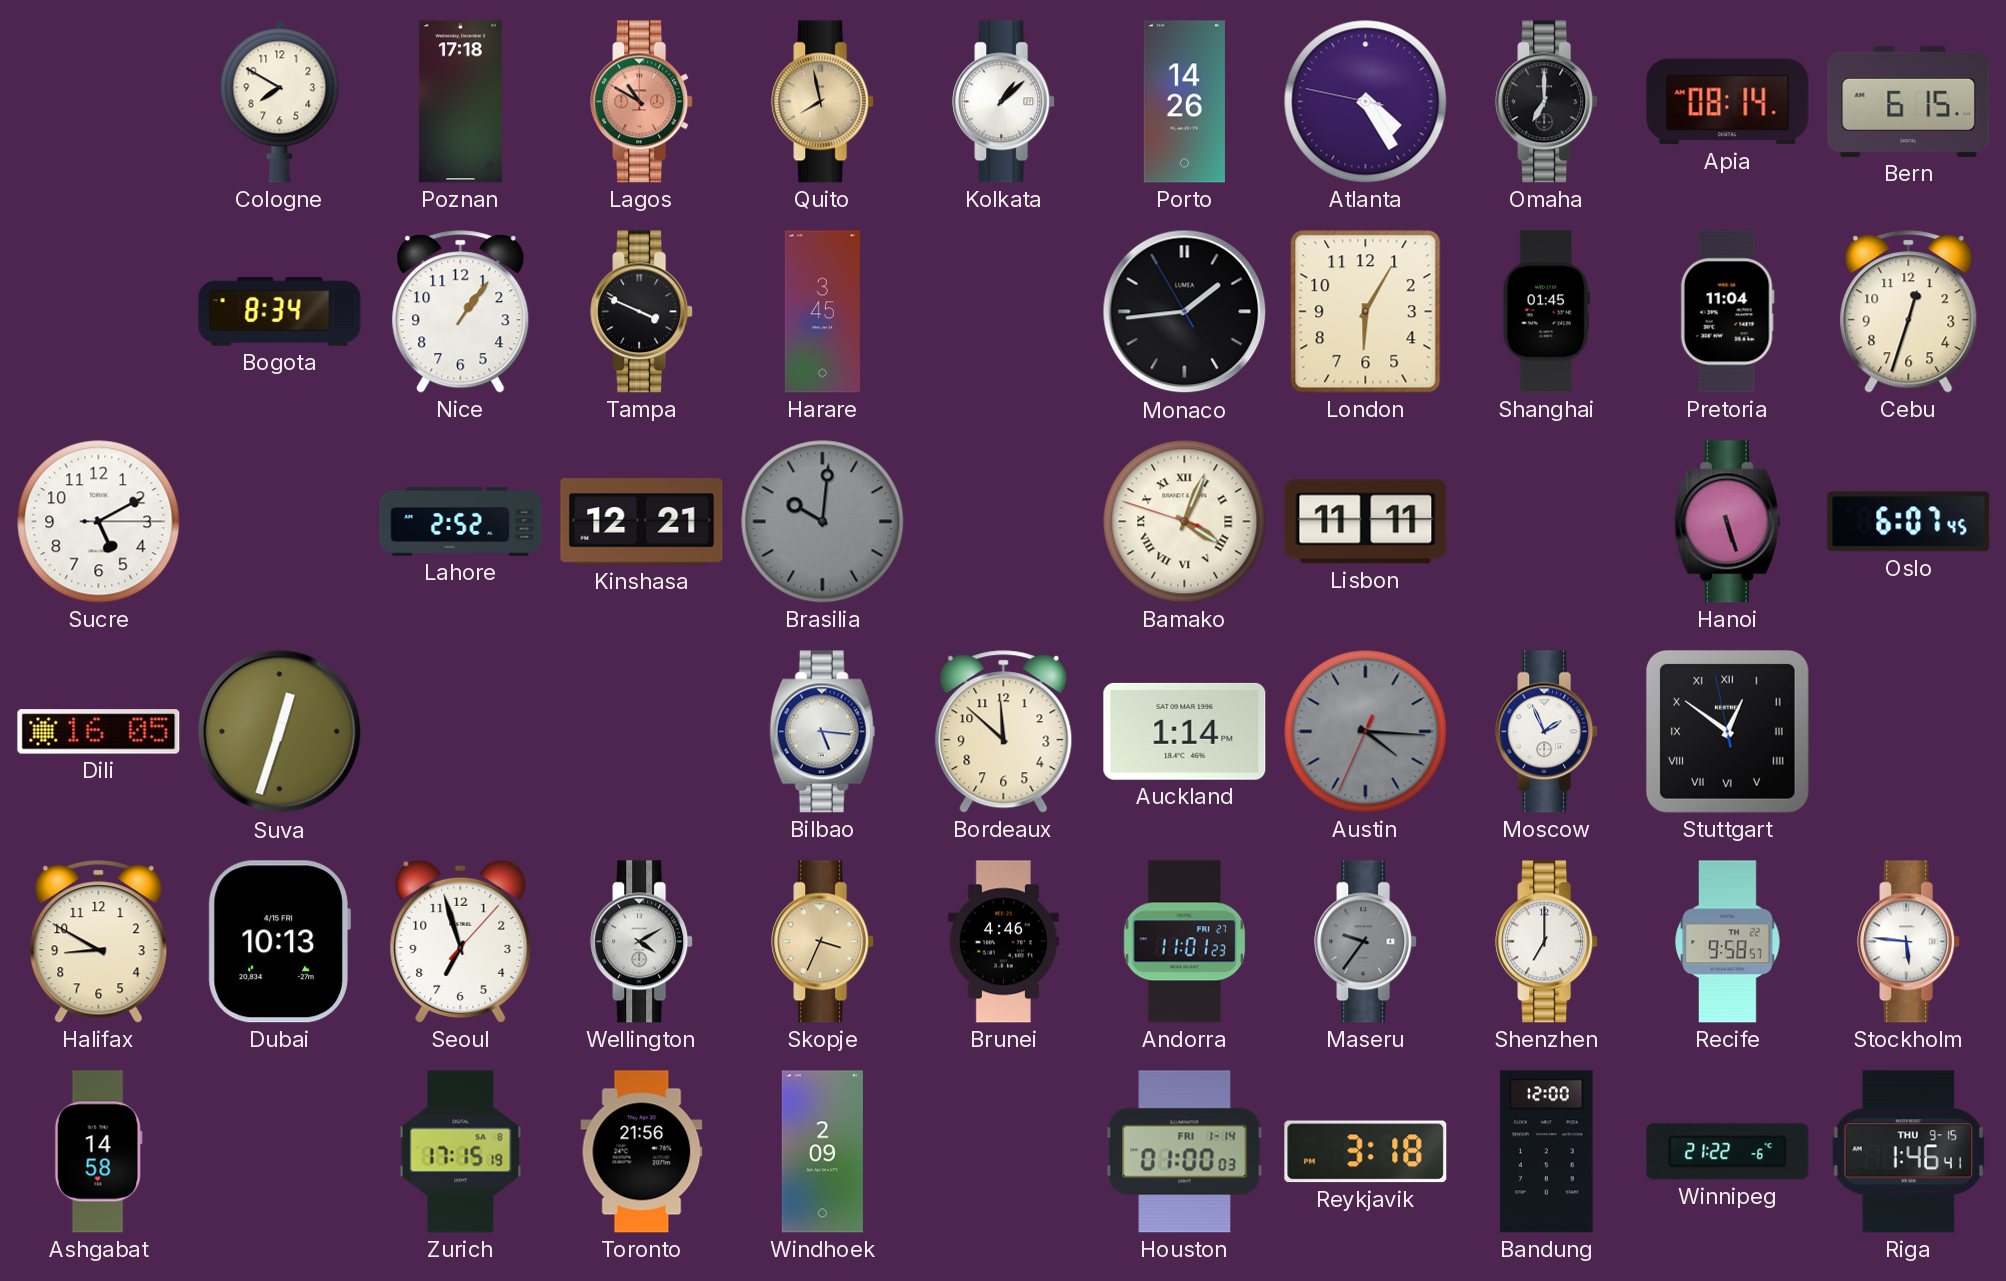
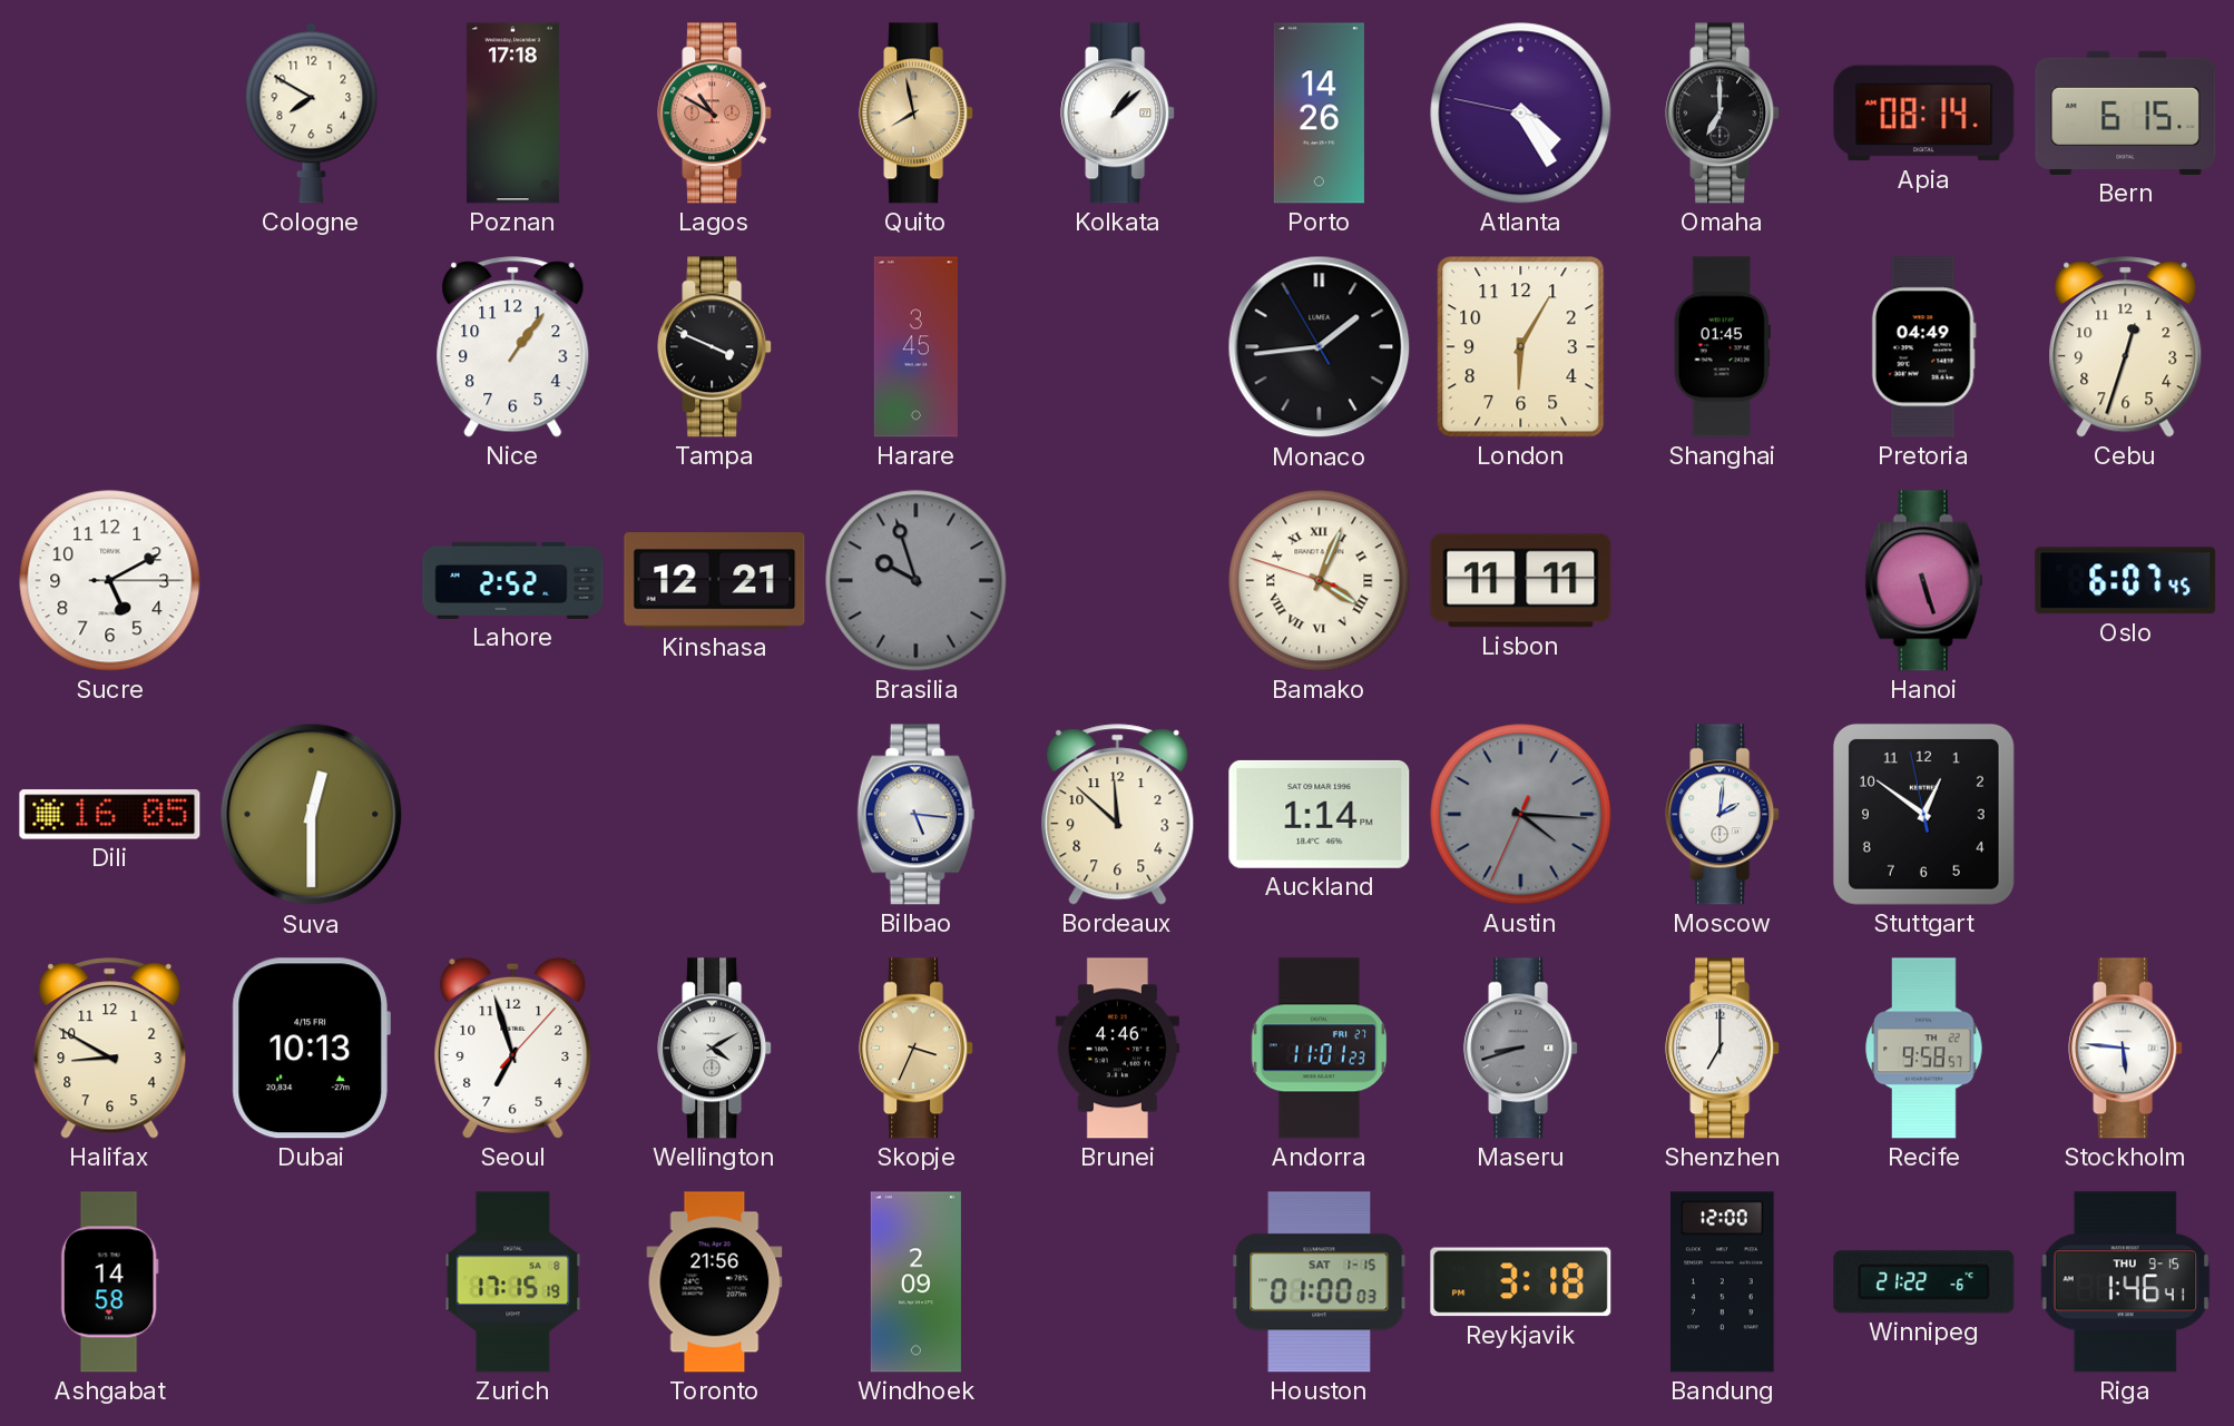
Bogota: 8:34 -> none
Pretoria: 11:04 -> 04:49
Brasilia: 10:01 -> 9:57
Suva: 12:33 -> 12:30
Moscow: 1:56 -> 2:01
Stuttgart numerals: Roman -> Arabic
Maseru: 9:36 -> 8:42
Houston date: FRI 1-14 -> SAT 1-15
